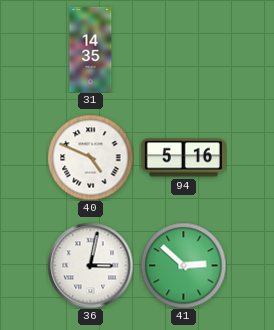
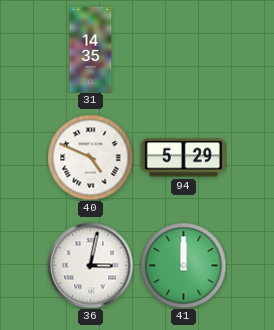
94: 5:16 -> 5:29
41: 2:52 -> 12:00
